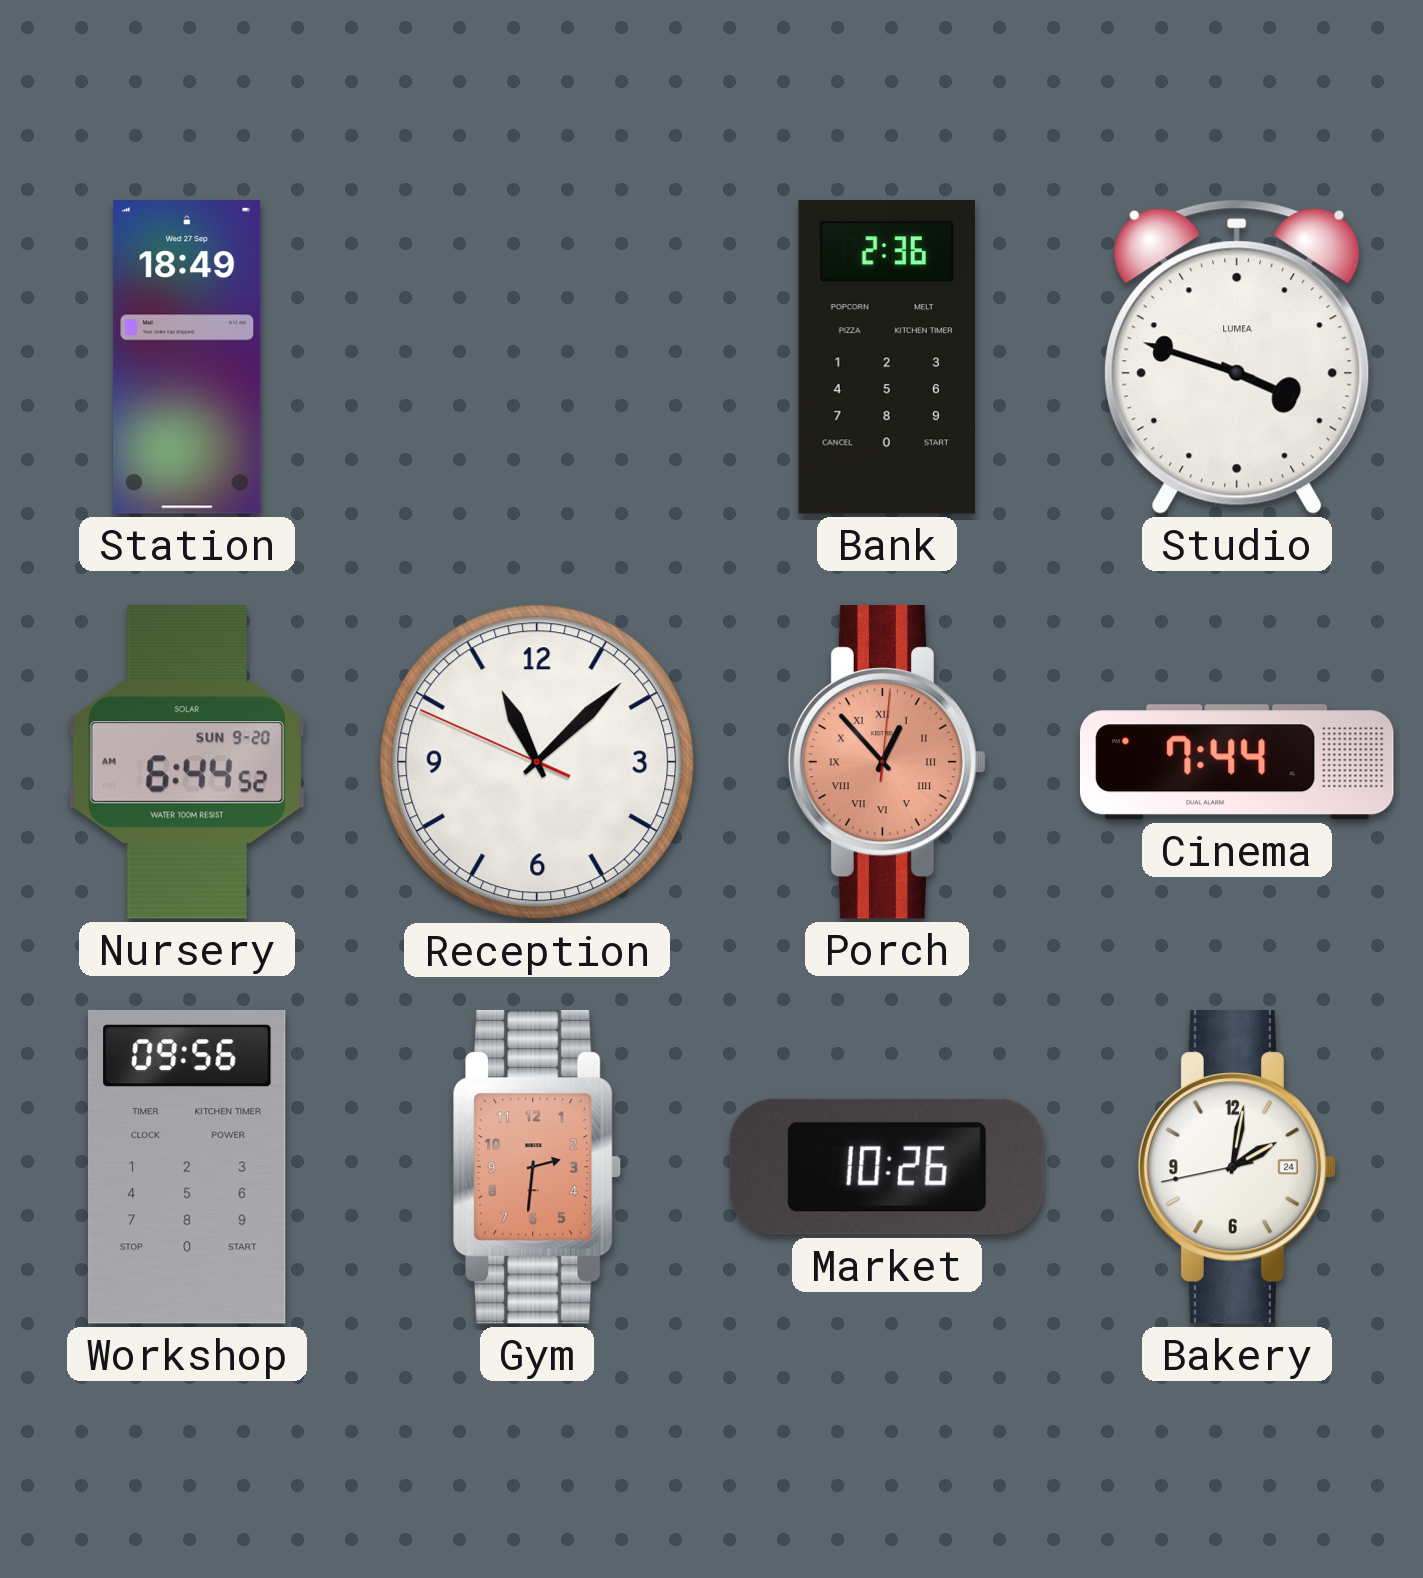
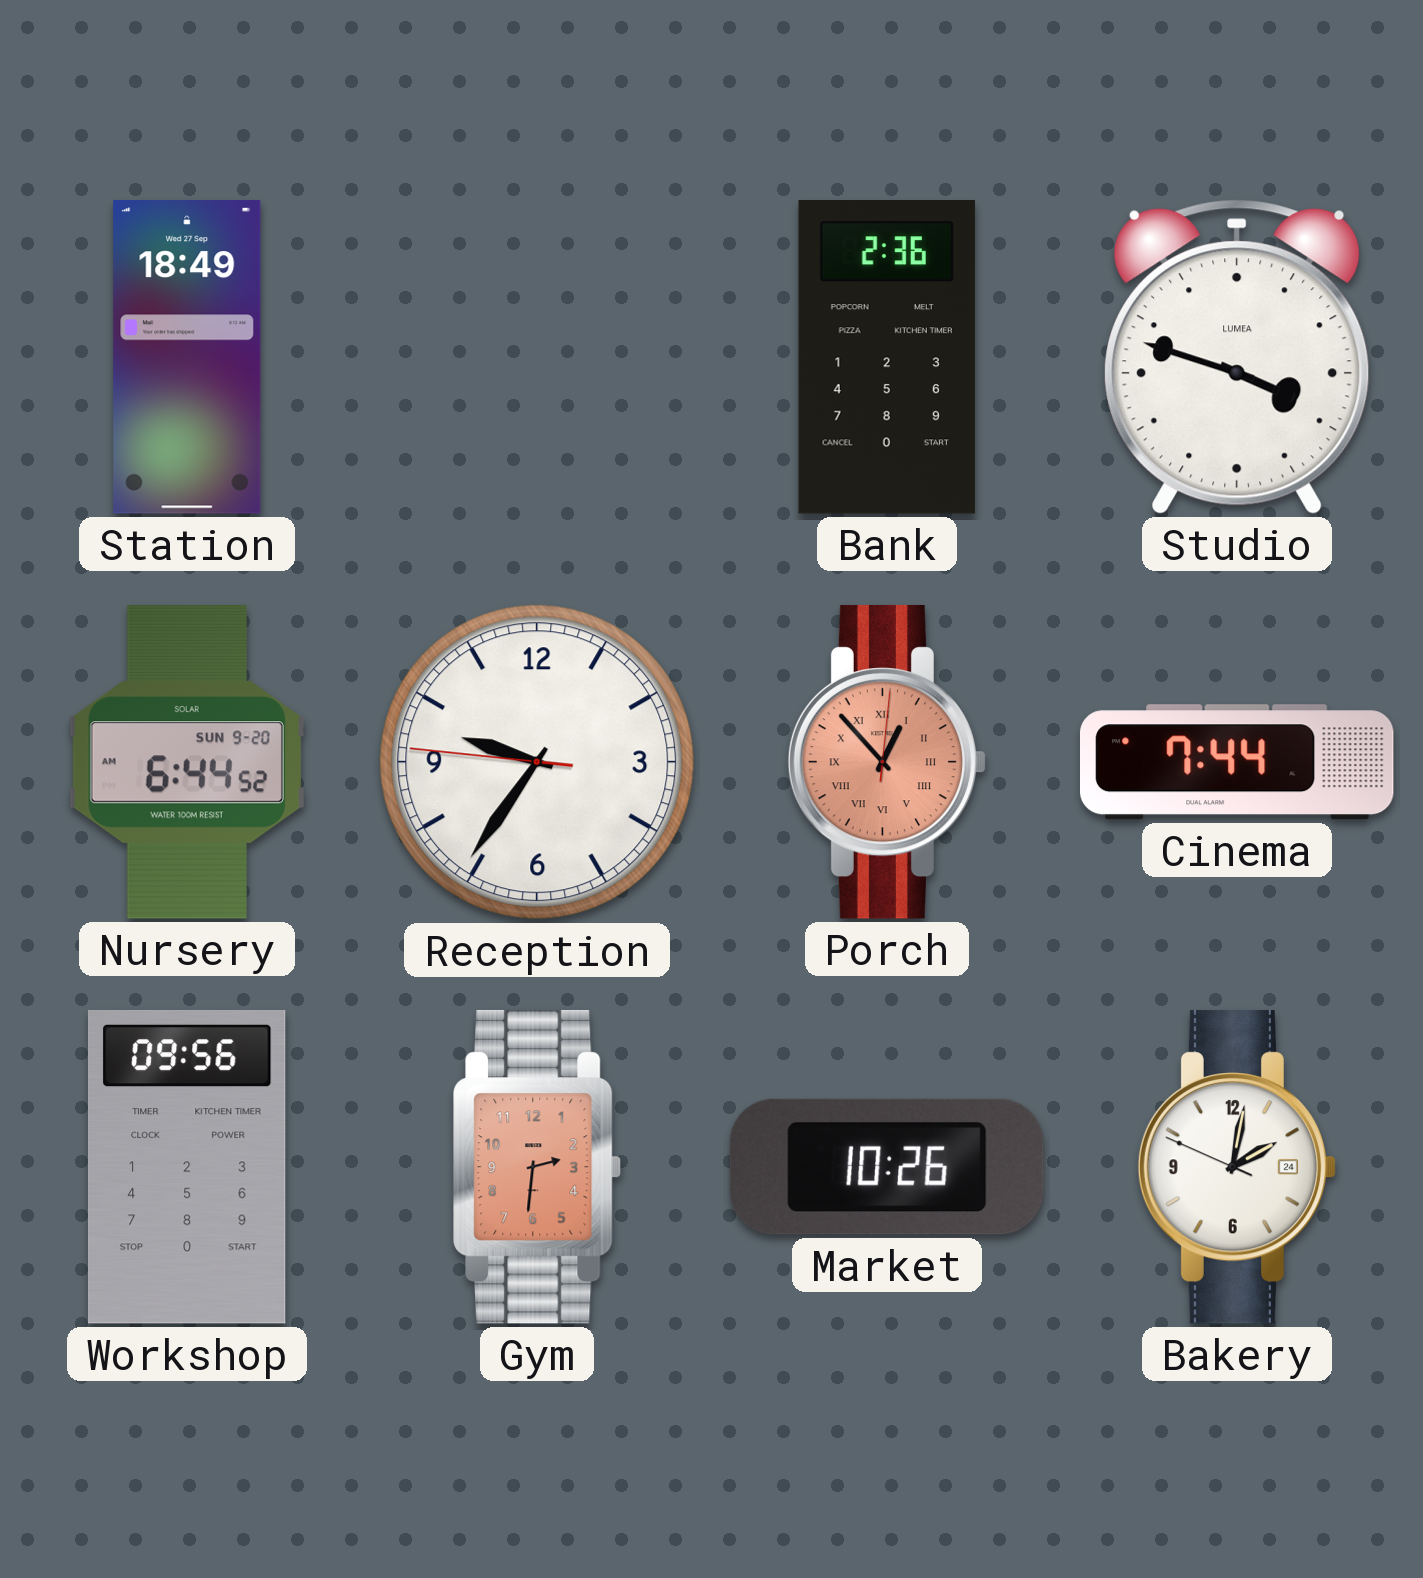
Reception: 11:07 -> 9:35
Bakery: 2:01:43 -> 2:01:49
